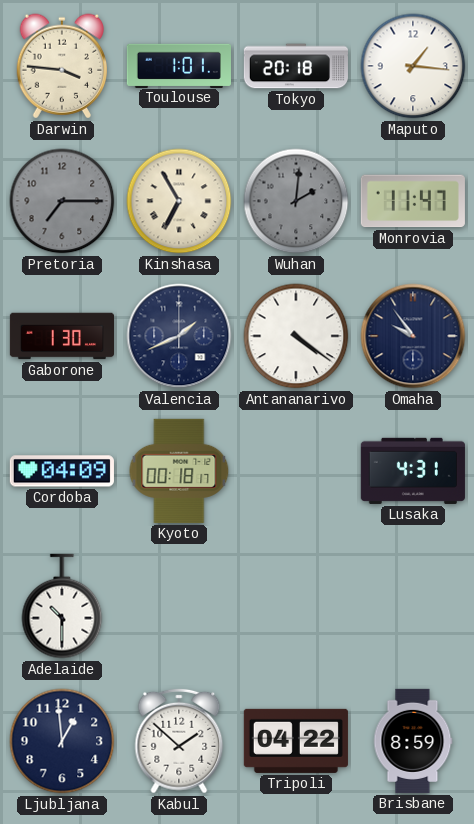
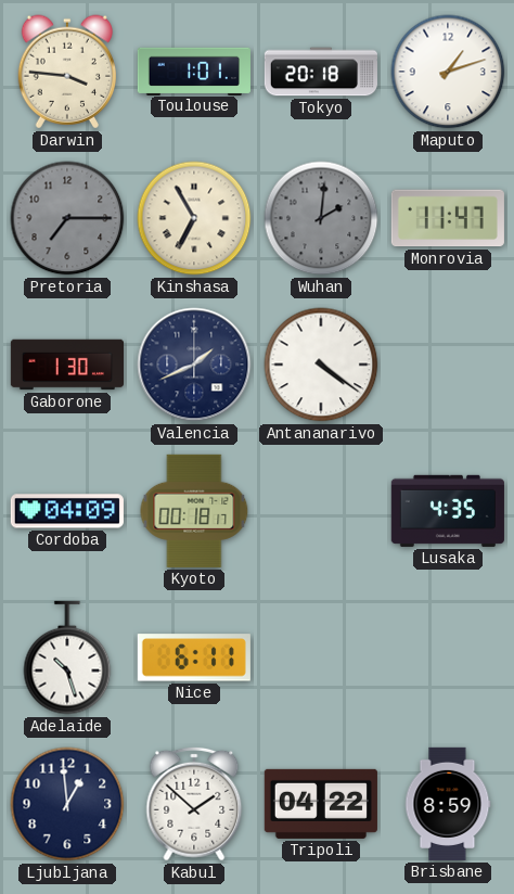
Maputo: 1:16 -> 1:12
Omaha: 9:54 -> none
Lusaka: 4:31 -> 4:35
Adelaide: 10:30 -> 10:27
Nice: none -> 6:11
